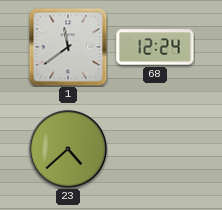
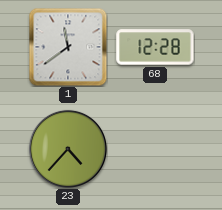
68: 12:24 -> 12:28
23: 4:38 -> 4:37
